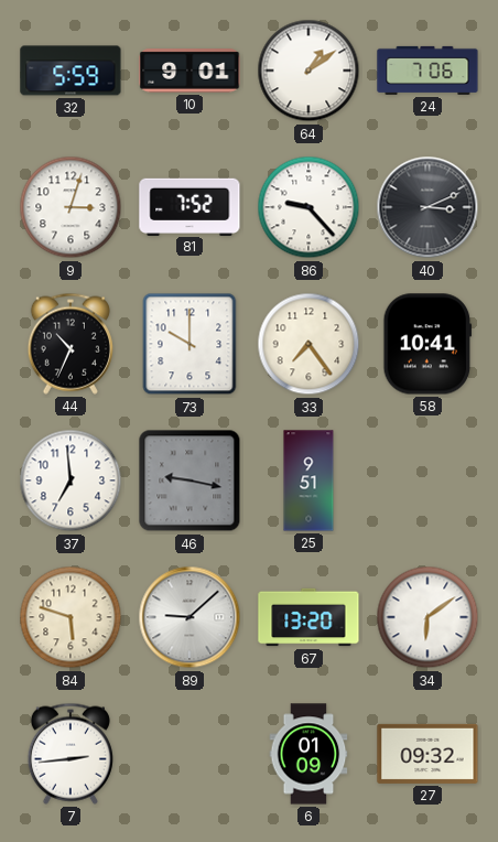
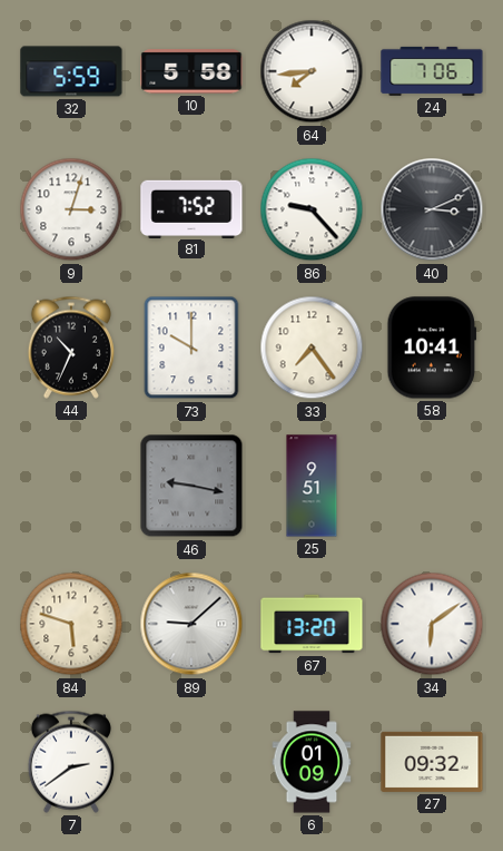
10: 9:01 -> 5:58
64: 1:09 -> 7:44
37: 6:59 -> none
7: 2:44 -> 2:39
